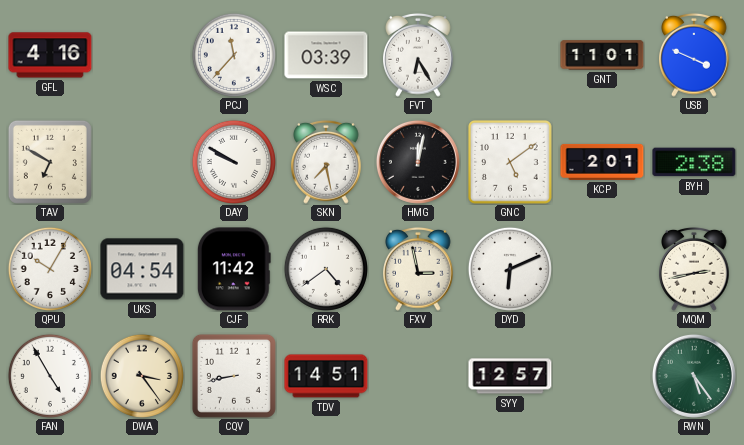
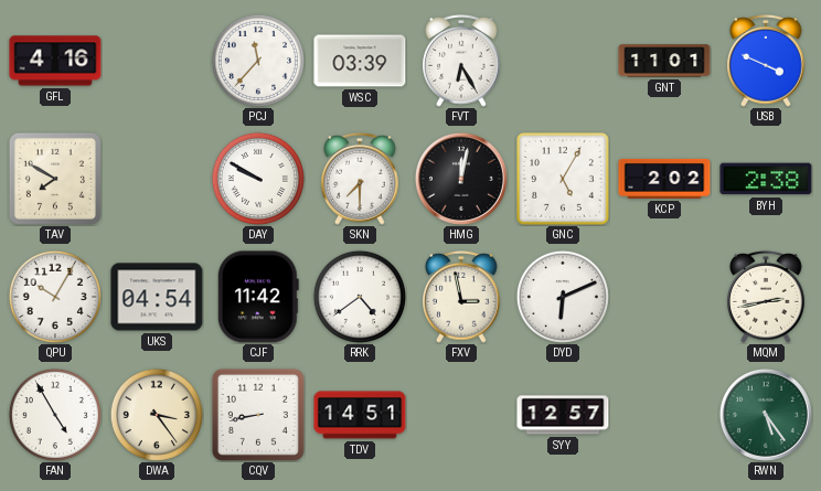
TAV: 6:50 -> 7:50
SKN: 7:28 -> 7:30
GNC: 5:09 -> 5:05
KCP: 2:01 -> 2:02
